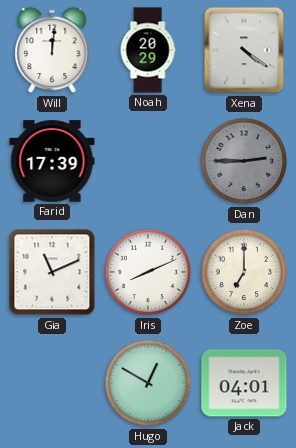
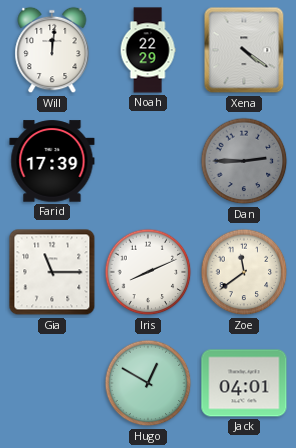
Noah: 20:29 -> 22:29
Gia: 11:11 -> 11:15
Zoe: 7:00 -> 11:39
